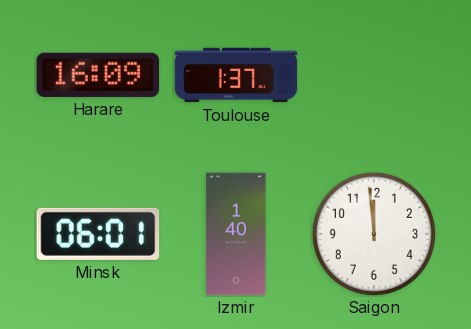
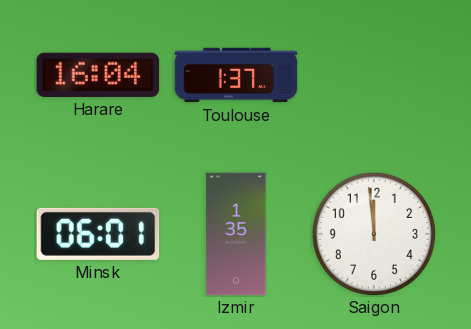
Harare: 16:09 -> 16:04
Izmir: 1:40 -> 1:35
